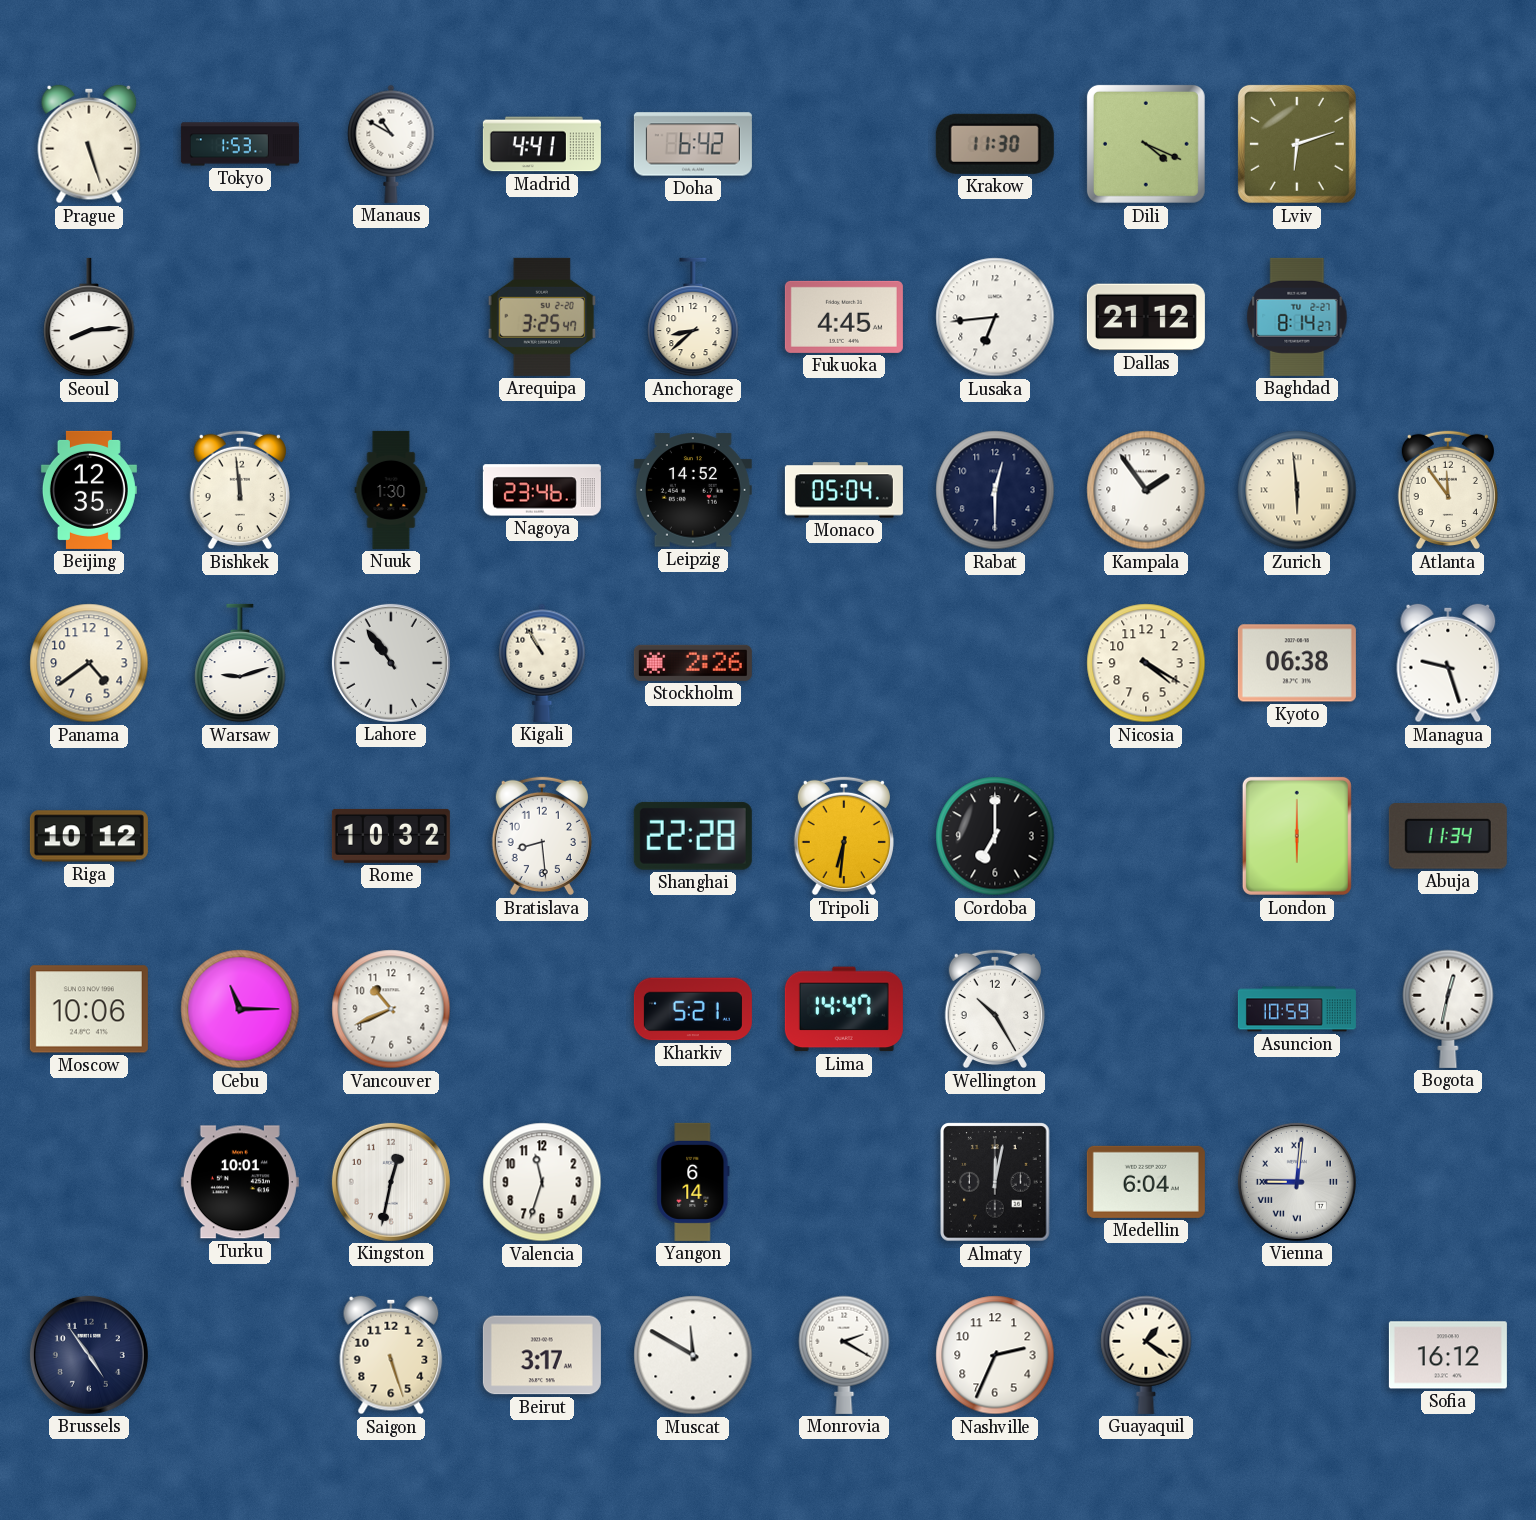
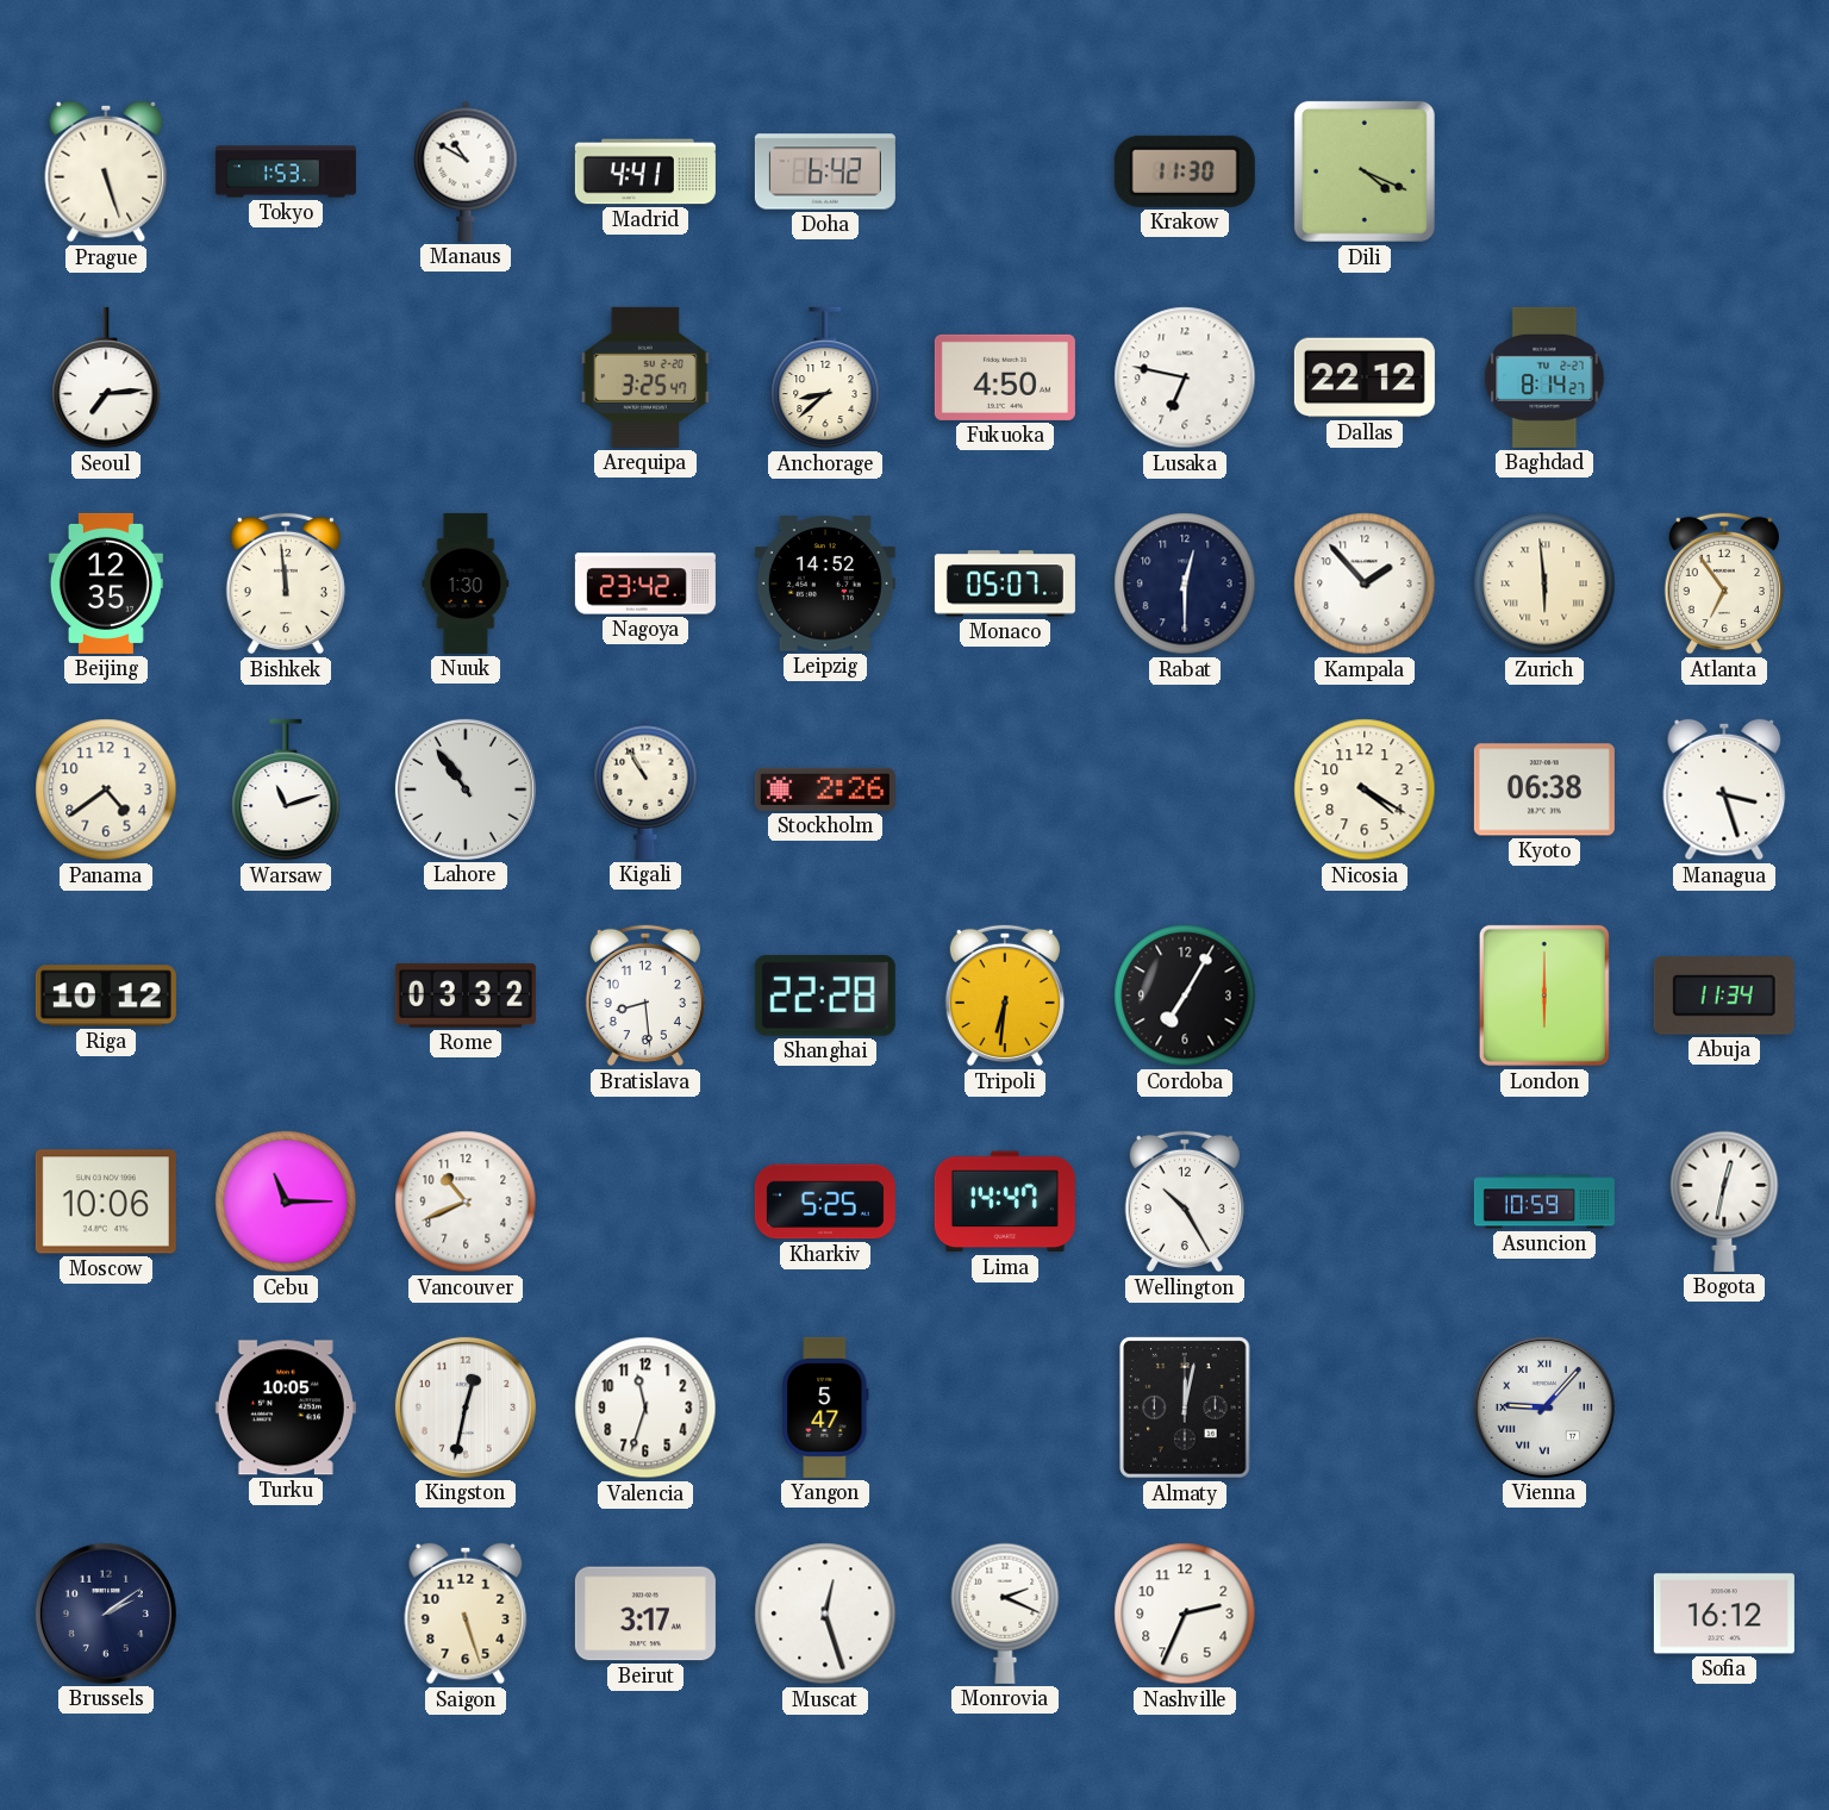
Lviv: 6:12 -> none
Seoul: 8:14 -> 7:14
Fukuoka: 4:45 -> 4:50
Lusaka: 6:44 -> 6:47
Dallas: 21:12 -> 22:12
Nagoya: 23:46 -> 23:42
Monaco: 05:04 -> 05:07
Kampala: 1:54 -> 1:53
Atlanta: 11:54 -> 6:54
Warsaw: 9:12 -> 11:12
Managua: 9:27 -> 3:27
Rome: 10:32 -> 03:32
Cordoba: 7:00 -> 7:05
Kharkiv: 5:21 -> 5:25
Turku: 10:01 -> 10:05
Yangon: 6:14 -> 5:47
Medellin: 6:04 -> none
Vienna: 9:01 -> 9:07
Brussels: 4:54 -> 2:09
Muscat: 11:50 -> 12:27
Monrovia: 2:20 -> 2:19
Guayaquil: 1:21 -> none
